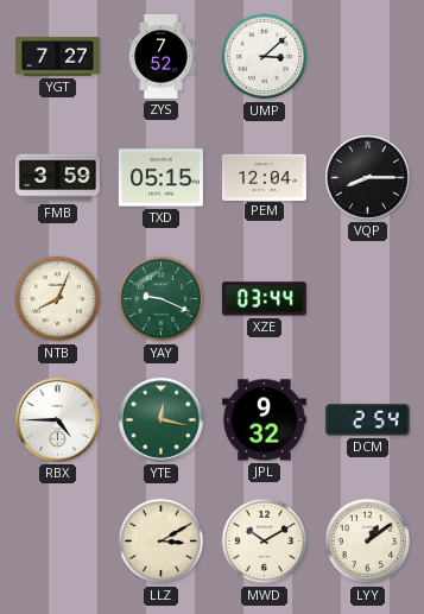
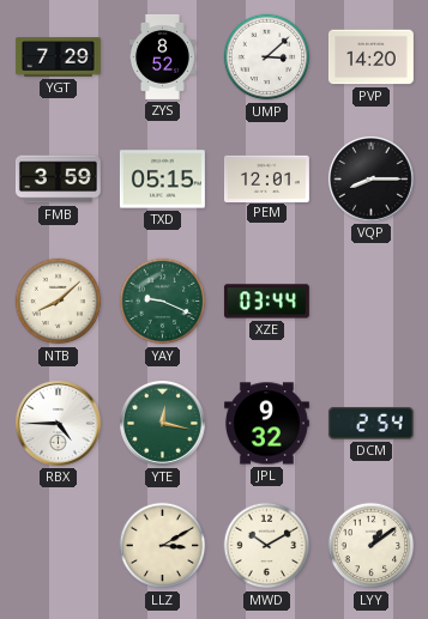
YGT: 7:27 -> 7:29
ZYS: 7:52 -> 8:52
PVP: none -> 14:20
PEM: 12:04 -> 12:01
NTB: 8:04 -> 8:08
